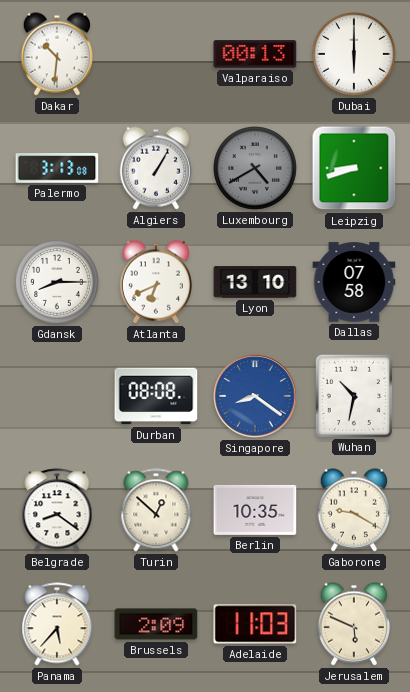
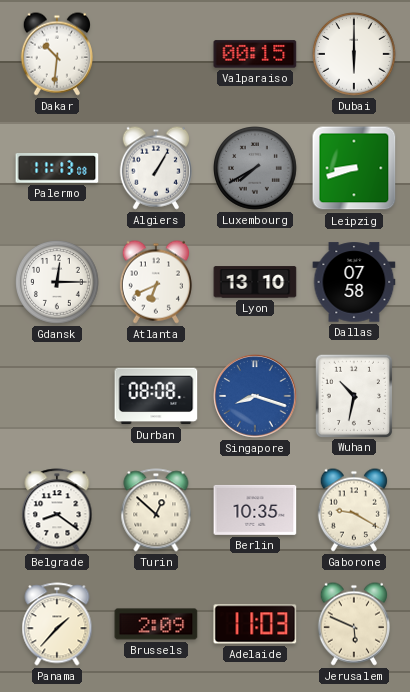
Valparaiso: 00:13 -> 00:15
Palermo: 3:13 -> 11:13
Luxembourg: 4:40 -> 7:40
Gdansk: 8:15 -> 12:15
Singapore: 8:21 -> 8:18
Panama: 5:37 -> 1:37
